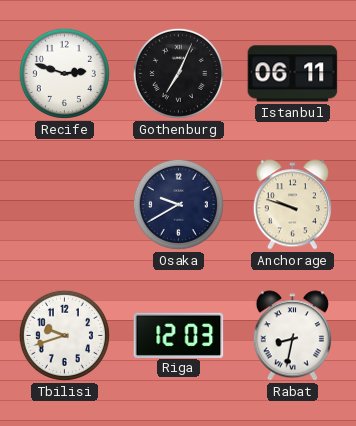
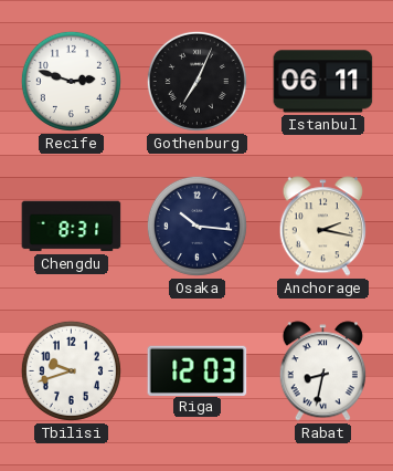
Chengdu: none -> 8:31
Osaka: 9:40 -> 10:16
Anchorage: 9:48 -> 2:17
